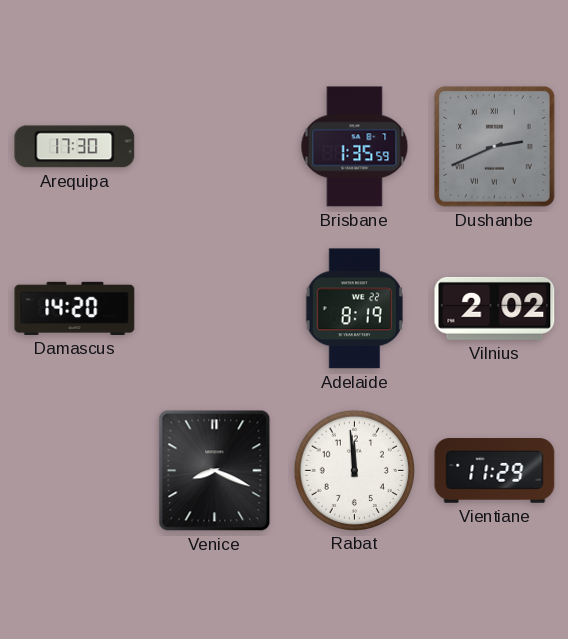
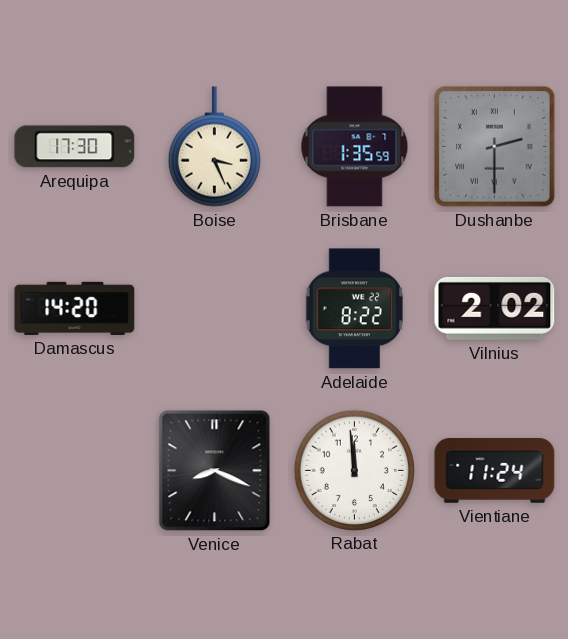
Boise: none -> 3:26
Dushanbe: 2:41 -> 2:30
Adelaide: 8:19 -> 8:22
Vientiane: 11:29 -> 11:24
